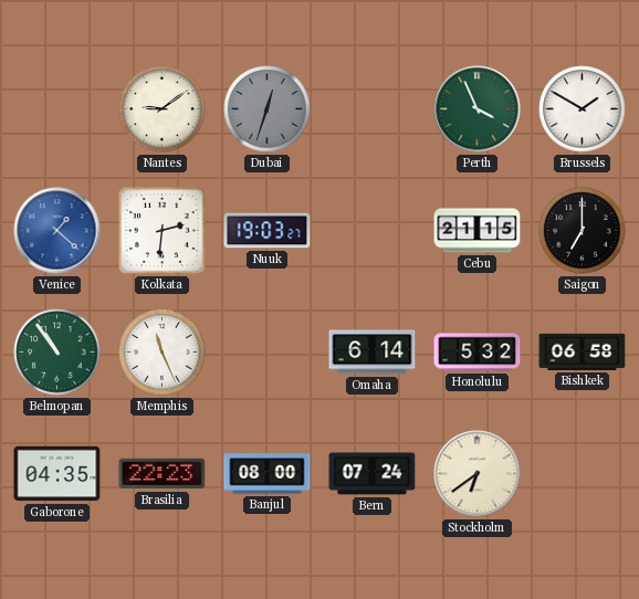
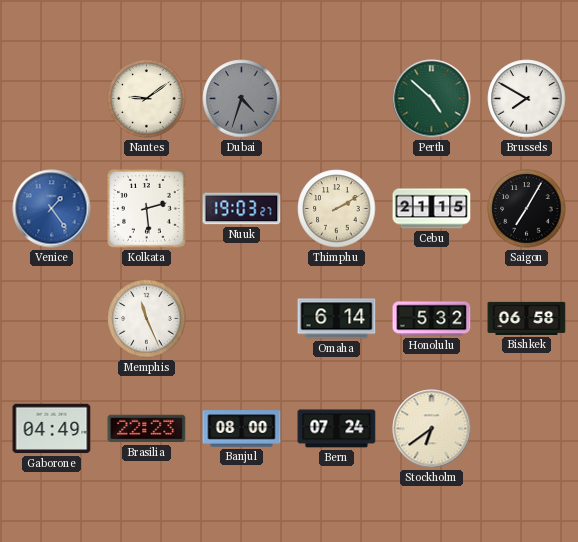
Dubai: 12:33 -> 4:33
Perth: 3:56 -> 4:52
Brussels: 1:50 -> 7:50
Venice: 1:22 -> 1:24
Kolkata: 2:31 -> 2:29
Thimphu: none -> 2:10
Saigon: 7:00 -> 7:05
Belmopan: 10:54 -> none
Gaborone: 04:35 -> 04:49
